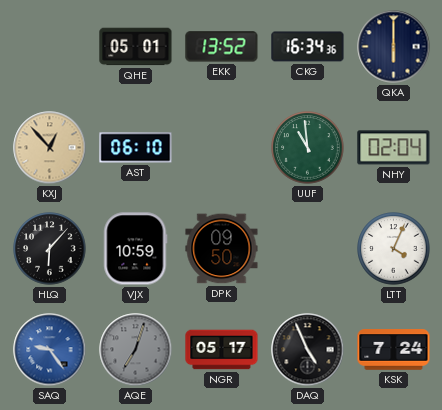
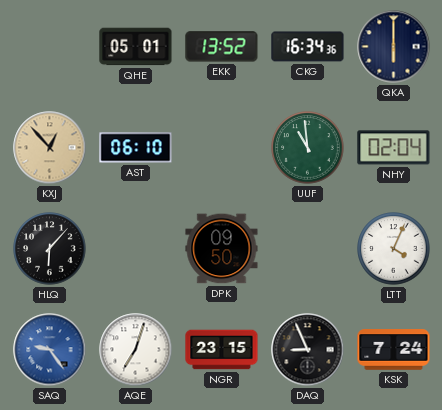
VJX: 10:59 -> none
AQE dial: grey -> white
NGR: 05:17 -> 23:15
DAQ: 4:56 -> 8:56
